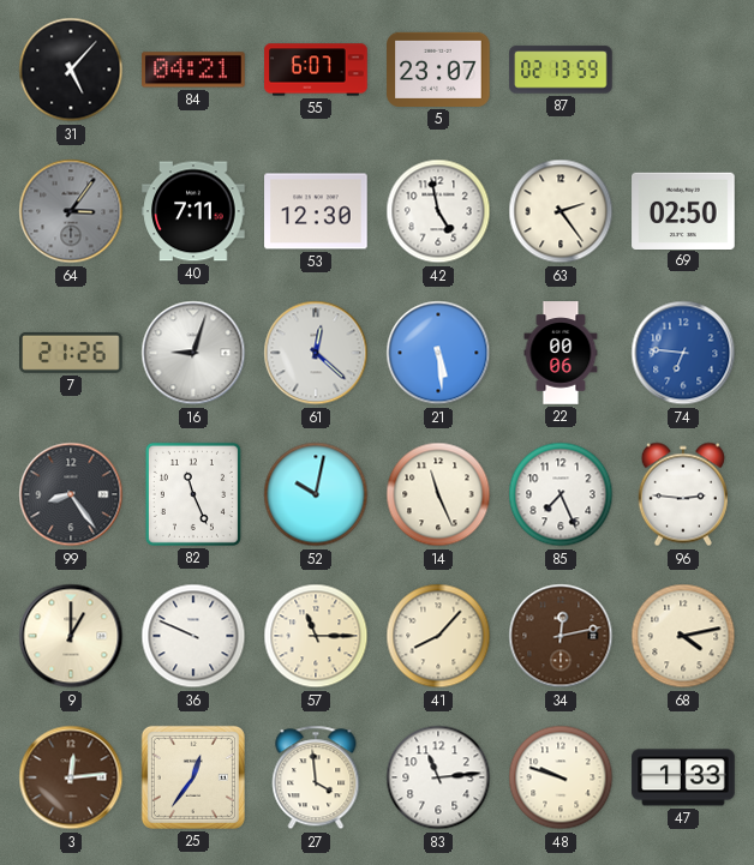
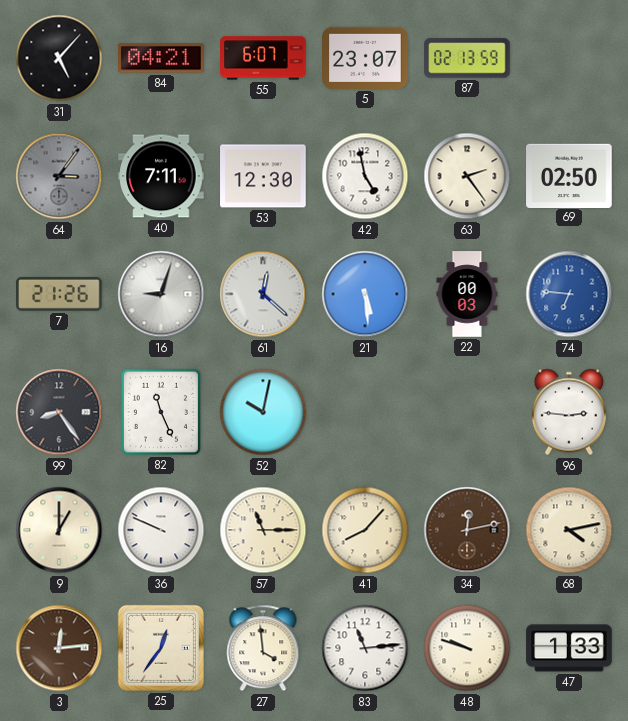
22: 00:06 -> 00:03
14: 11:26 -> none
85: 7:26 -> none
